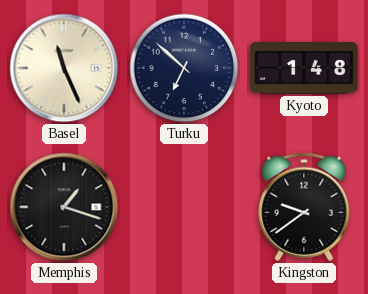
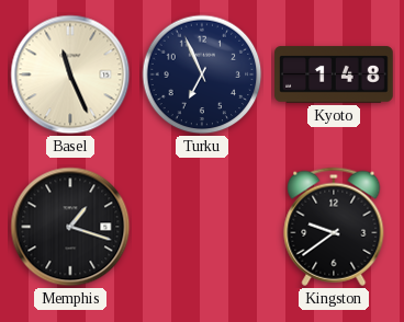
Turku: 6:52 -> 6:56
